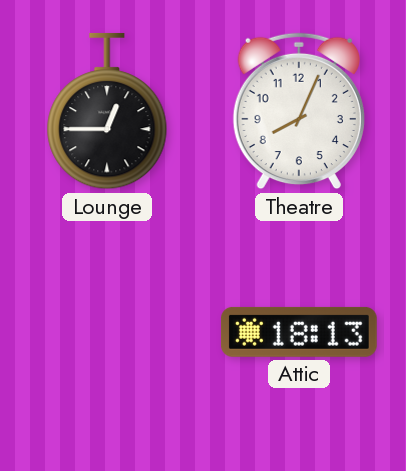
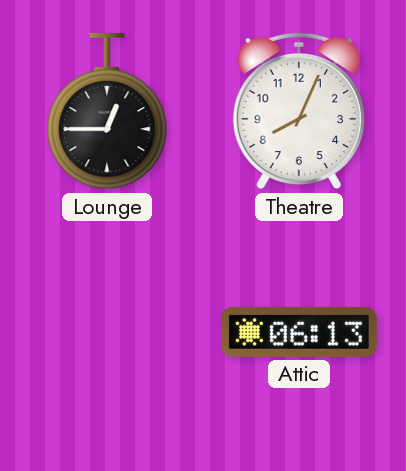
Attic: 18:13 -> 06:13
